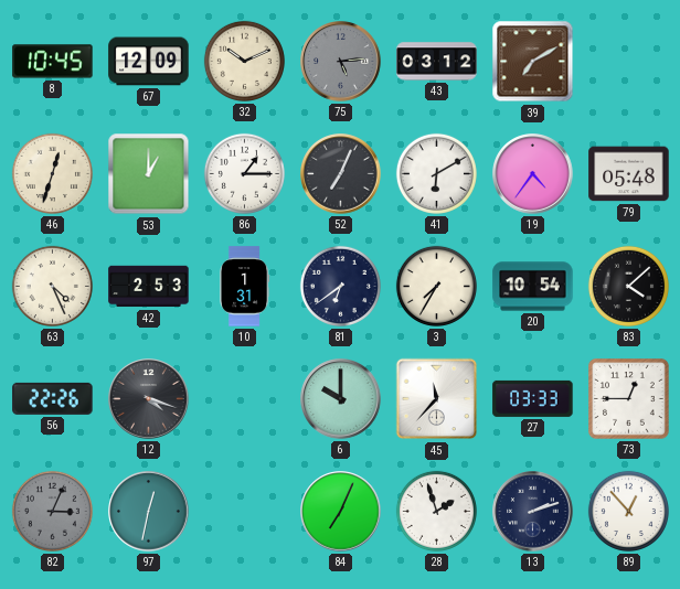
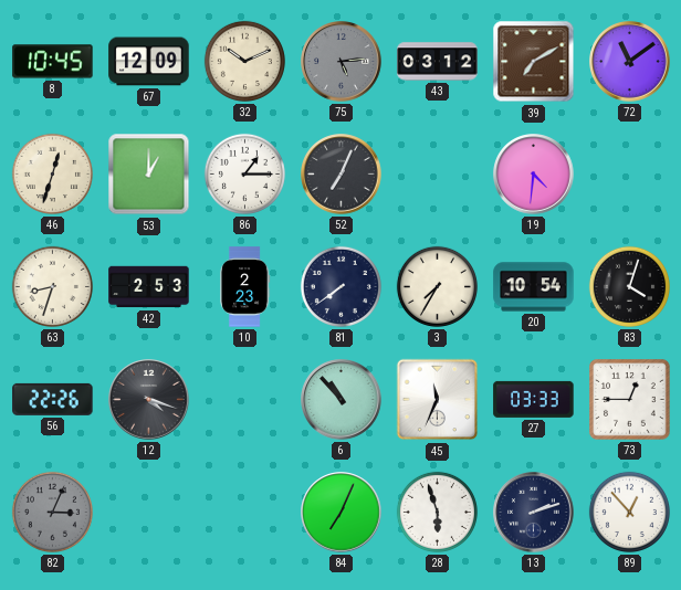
72: none -> 11:09
41: 6:10 -> none
19: 4:36 -> 4:31
79: 05:48 -> none
63: 4:26 -> 8:33
10: 1:31 -> 2:23
81: 6:39 -> 7:39
83: 4:08 -> 4:03
6: 10:00 -> 10:53
45: 11:37 -> 11:34
97: 12:32 -> none
28: 1:57 -> 5:57
